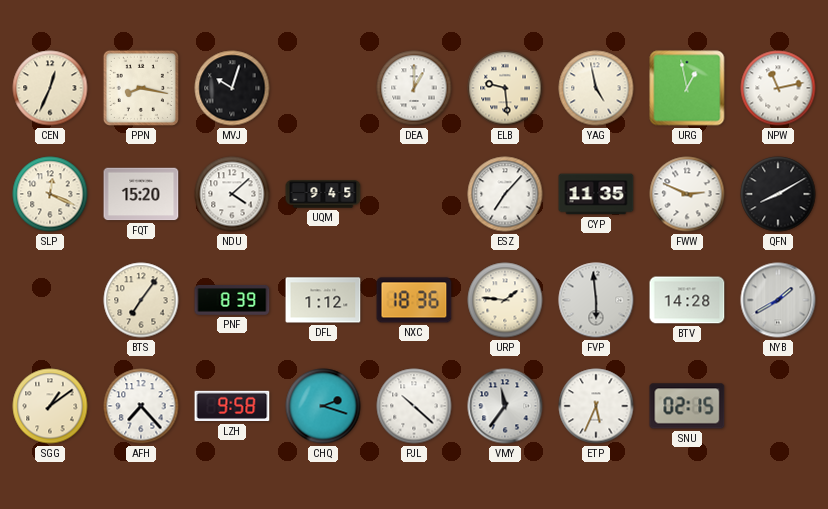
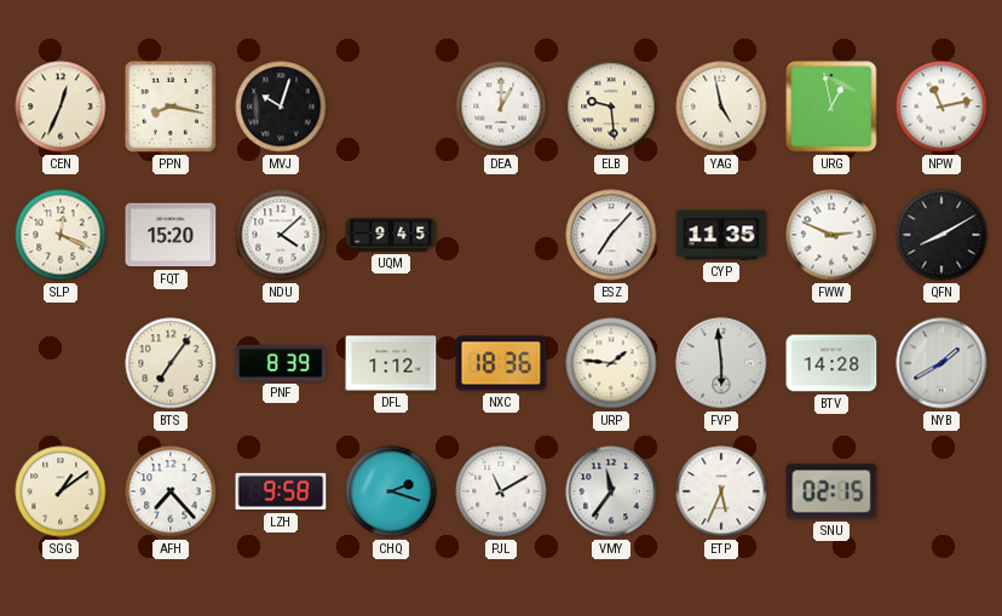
PJL: 10:22 -> 11:10
